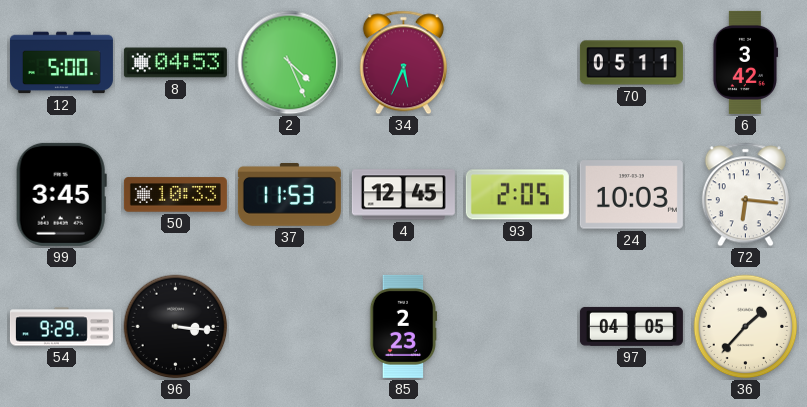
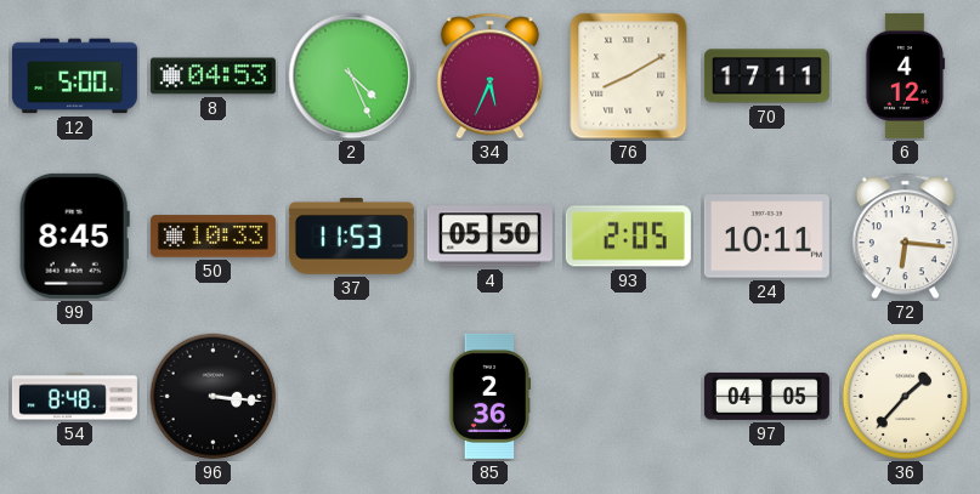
76: none -> 8:10
70: 05:11 -> 17:11
6: 3:42 -> 4:12
99: 3:45 -> 8:45
4: 12:45 -> 05:50
24: 10:03 -> 10:11
54: 9:29 -> 8:48
85: 2:23 -> 2:36
